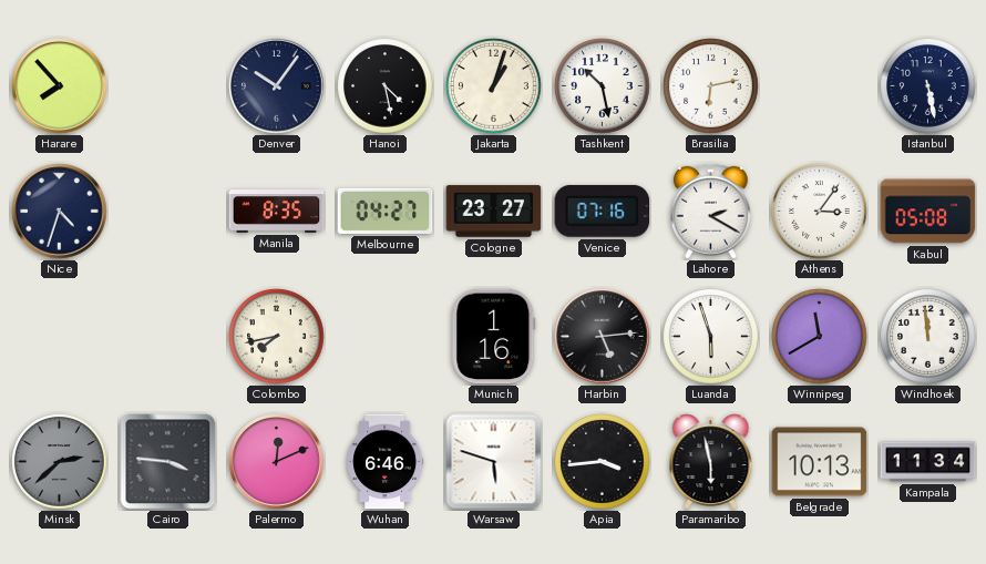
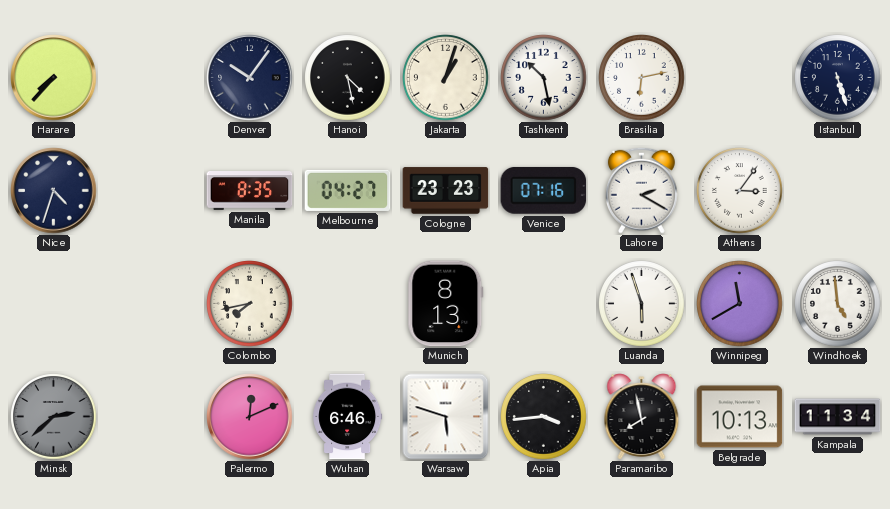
Harare: 7:53 -> 7:37
Istanbul: 5:28 -> 5:27
Cologne: 23:27 -> 23:23
Kabul: 05:08 -> none
Munich: 1:16 -> 8:13
Harbin: 5:14 -> none
Windhoek: 11:59 -> 4:59
Cairo: 3:46 -> none
Paramaribo: 5:58 -> 7:58
